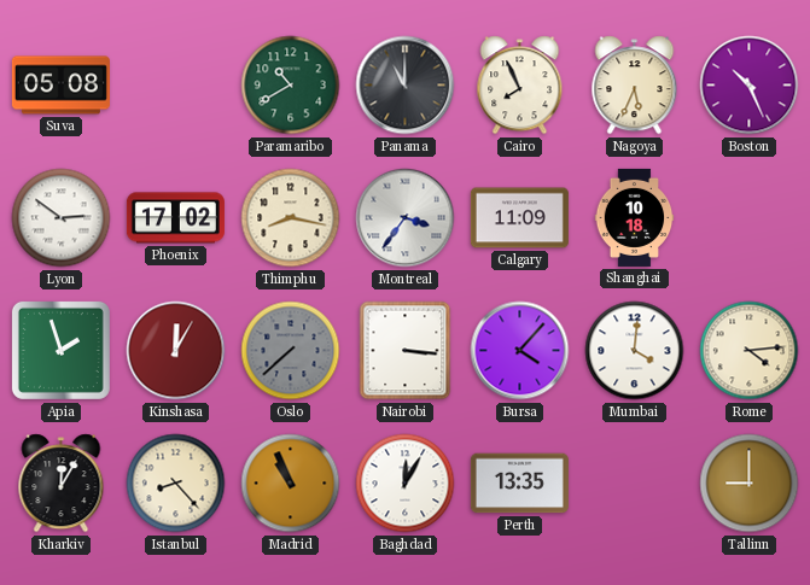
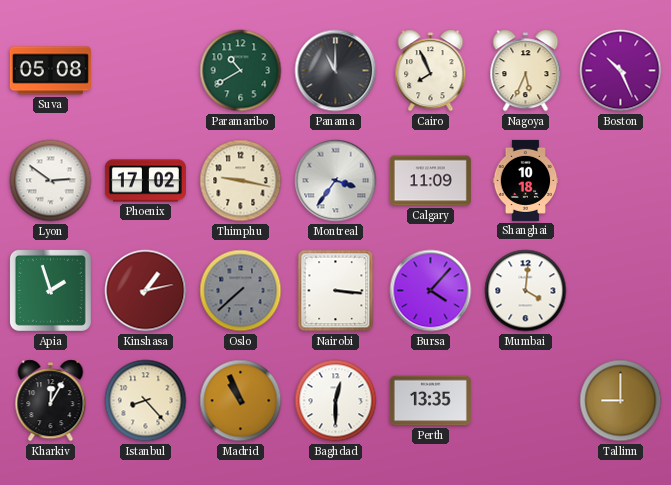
Thimphu: 8:17 -> 9:17
Kinshasa: 12:05 -> 1:13
Rome: 4:14 -> none
Baghdad: 12:05 -> 12:30
